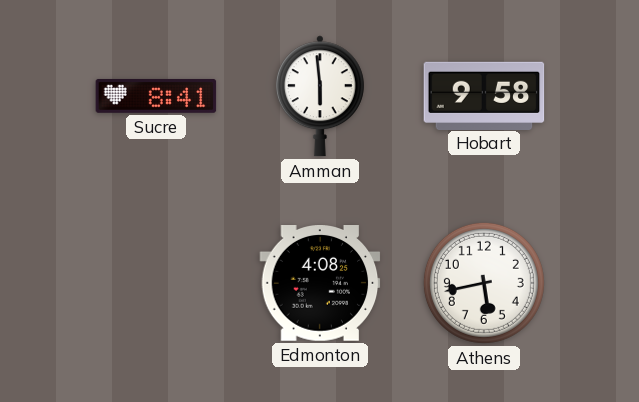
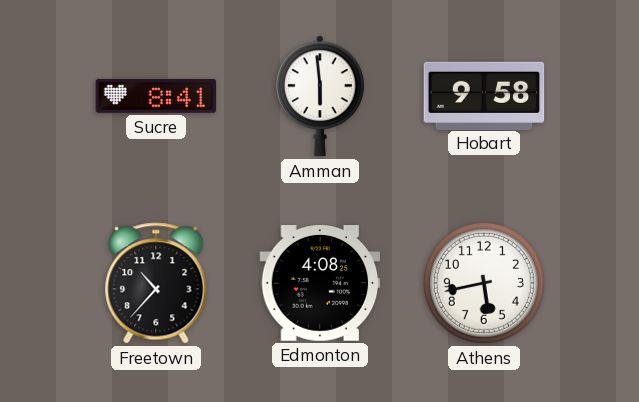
Freetown: none -> 10:37
